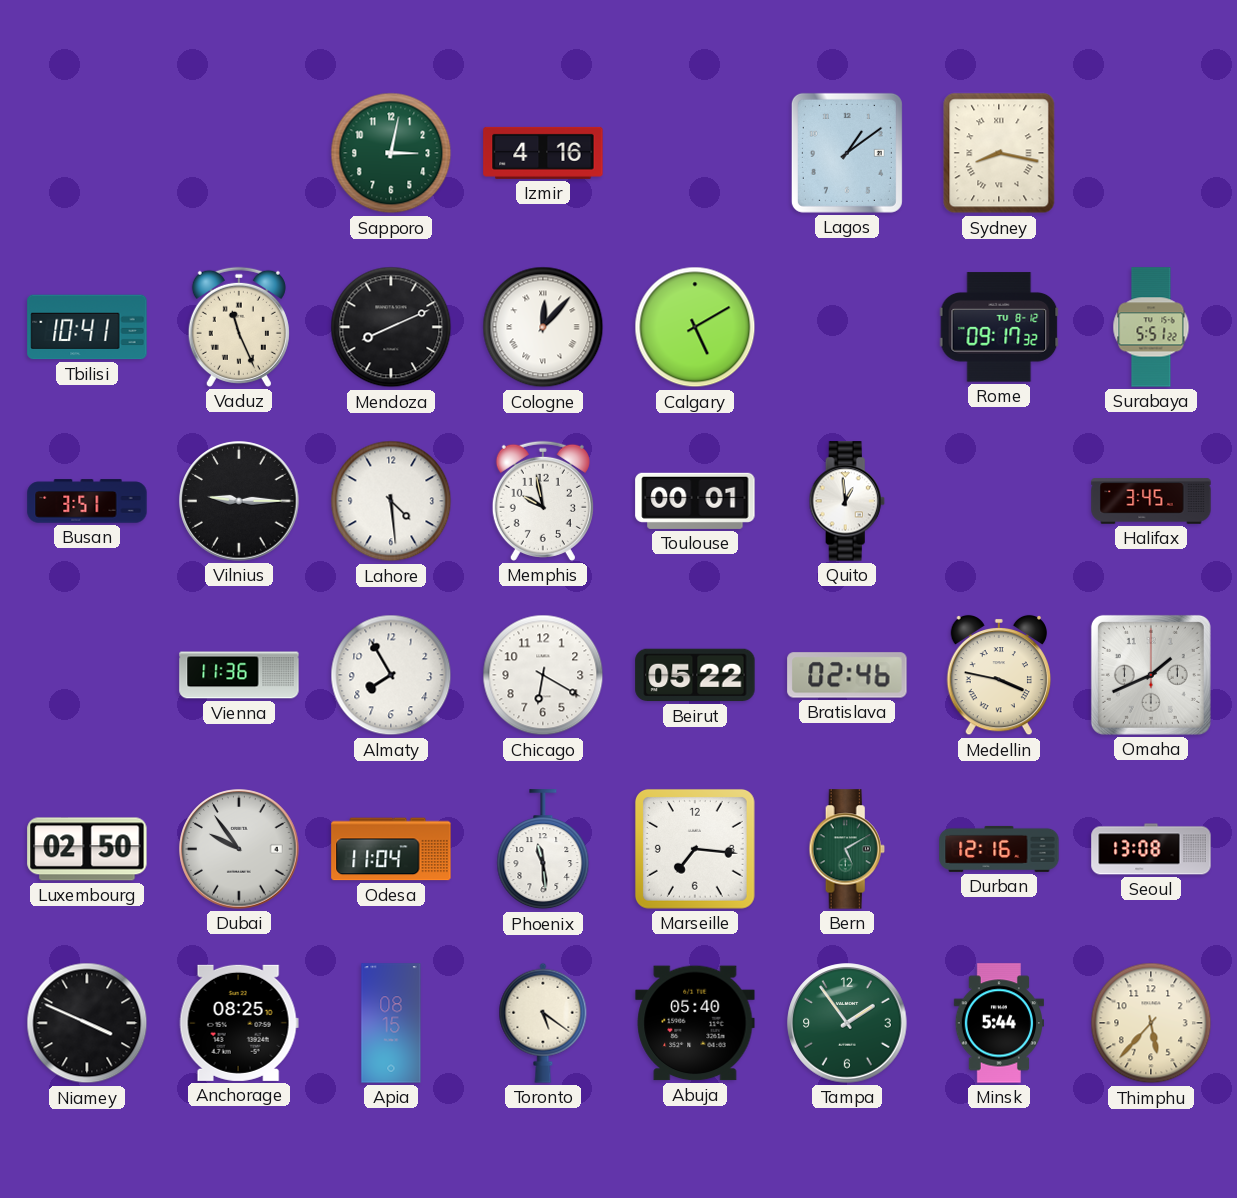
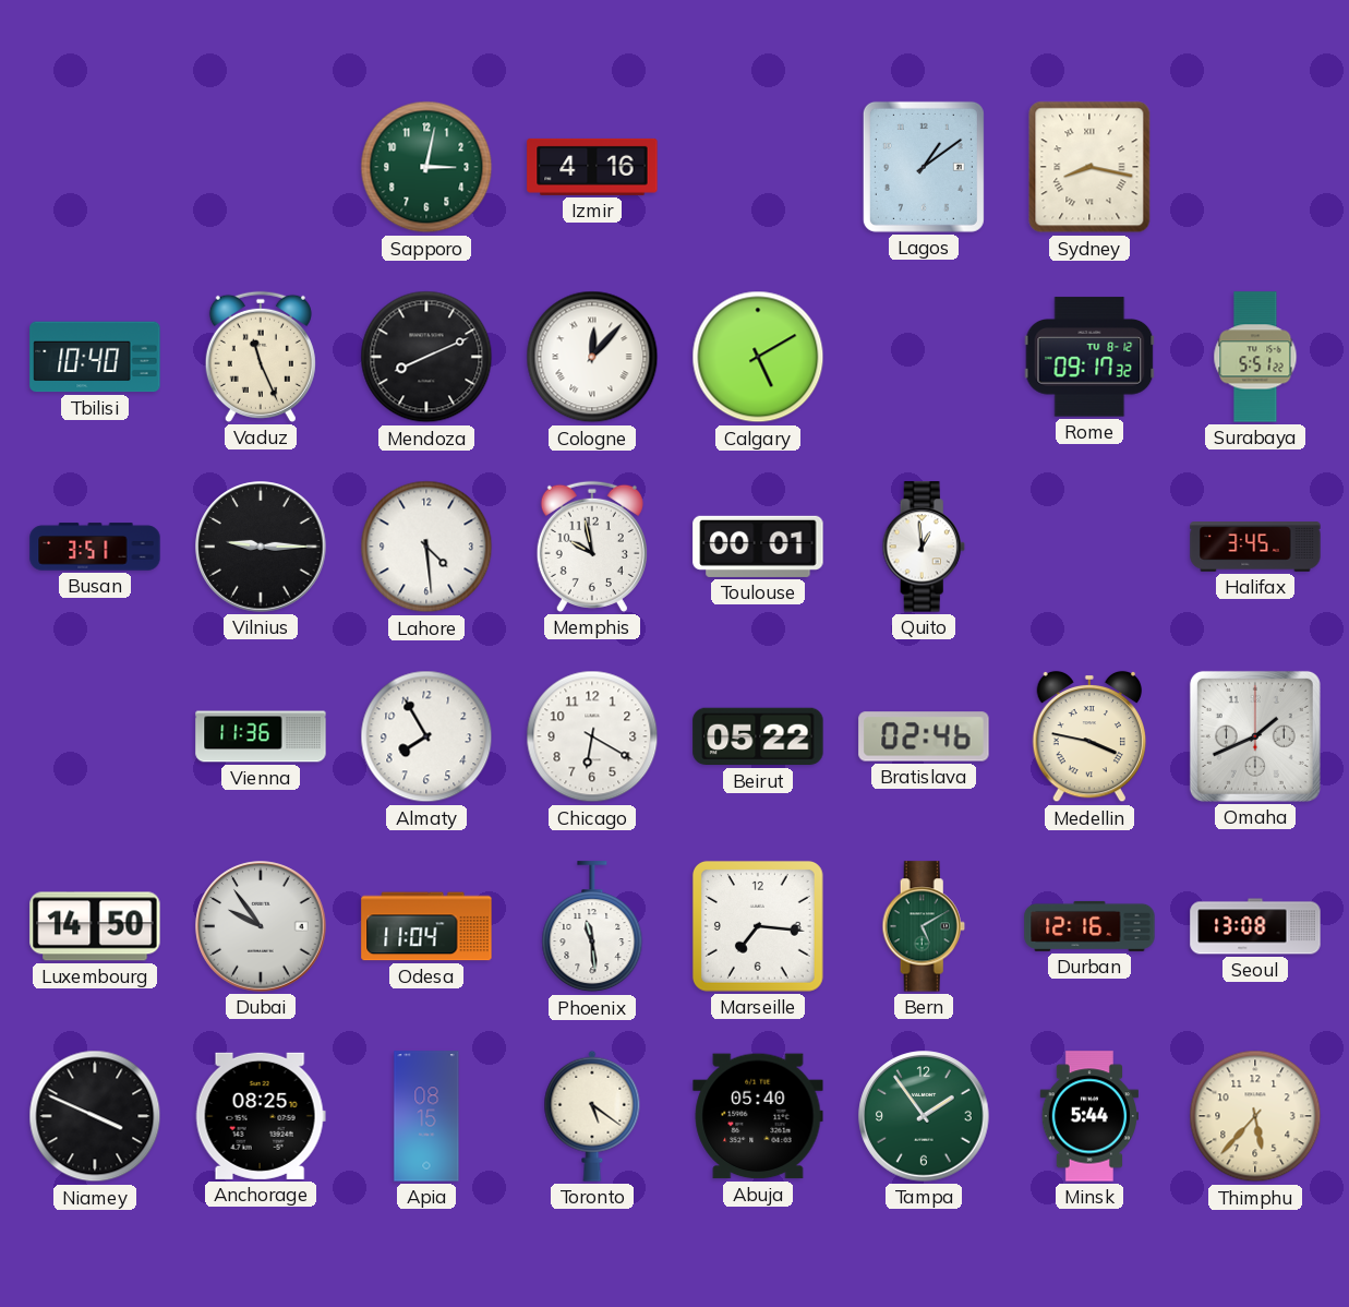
Tbilisi: 10:41 -> 10:40
Luxembourg: 02:50 -> 14:50
